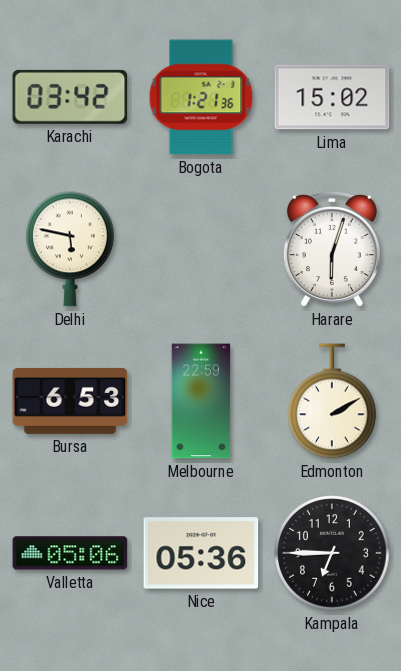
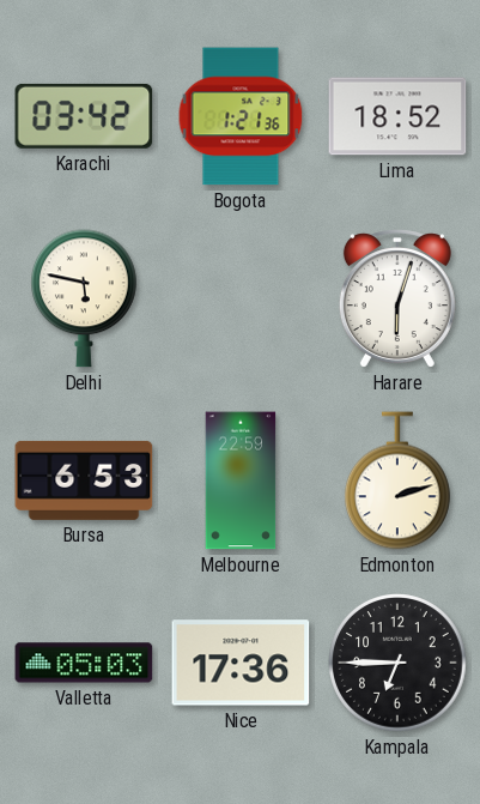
Lima: 15:02 -> 18:52
Edmonton: 2:10 -> 2:12
Valletta: 05:06 -> 05:03
Nice: 05:36 -> 17:36
